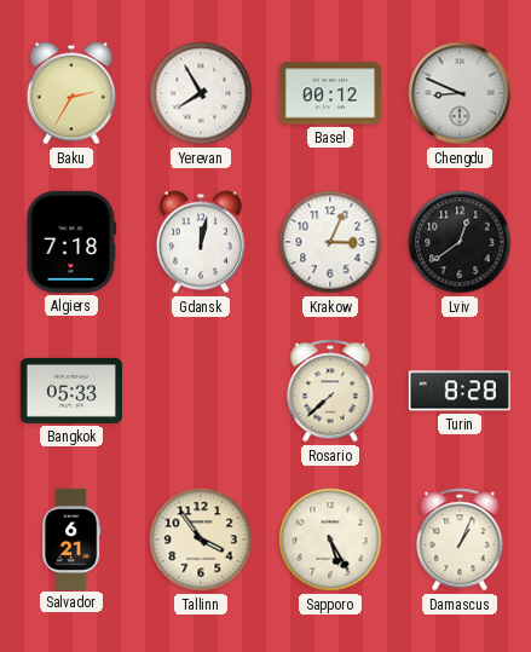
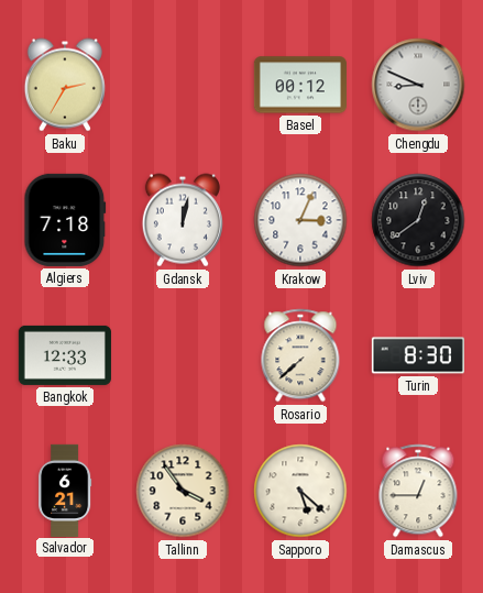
Yerevan: 7:55 -> none
Bangkok: 05:33 -> 12:33
Turin: 8:28 -> 8:30
Sapporo: 5:25 -> 5:22
Damascus: 1:04 -> 12:45
